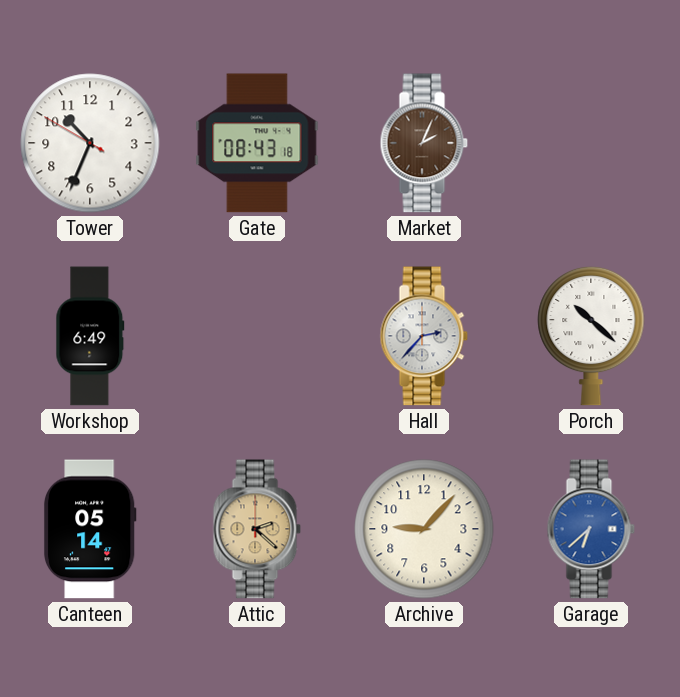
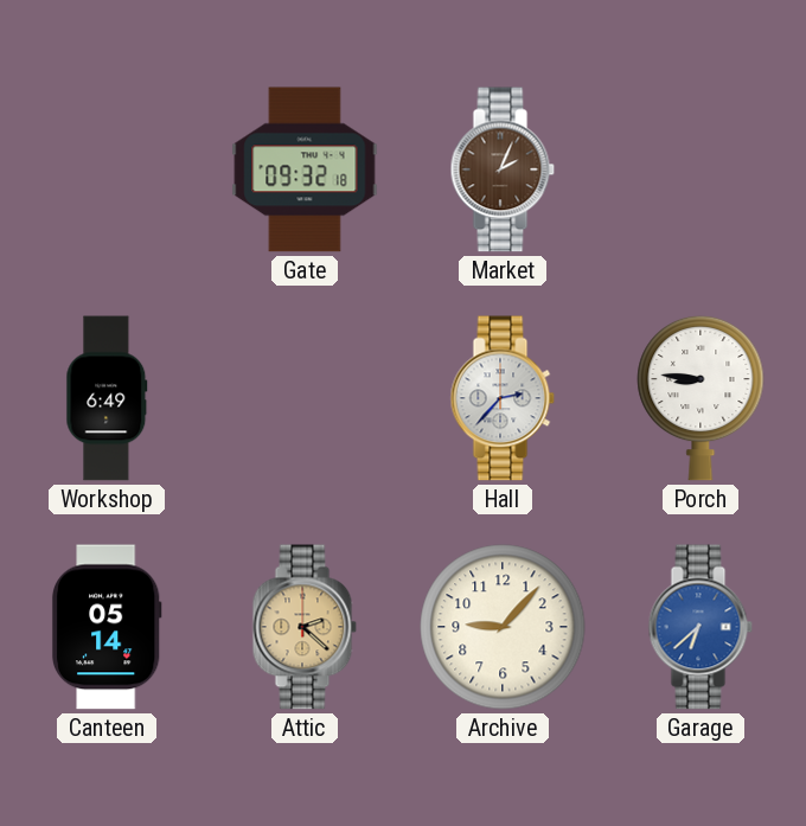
Tower: 10:33 -> none
Gate: 08:43 -> 09:32
Porch: 10:22 -> 8:46
